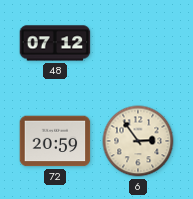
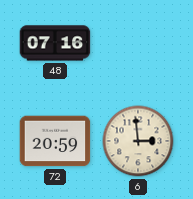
48: 07:12 -> 07:16
6: 2:54 -> 2:59
